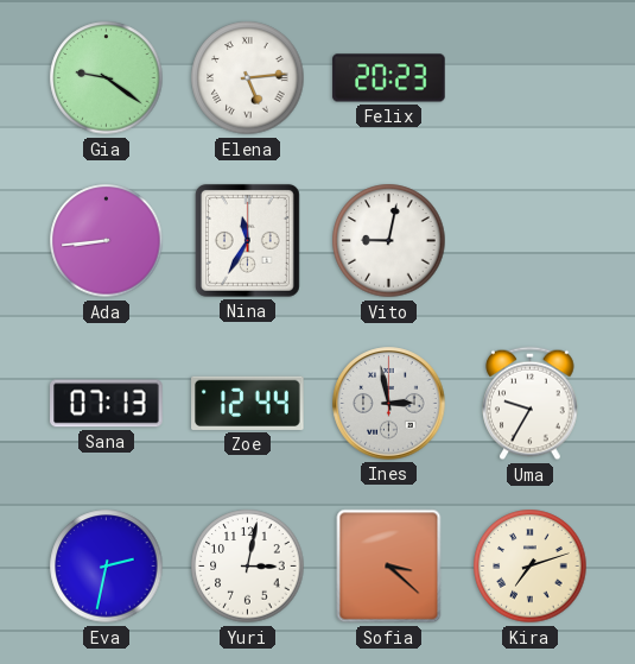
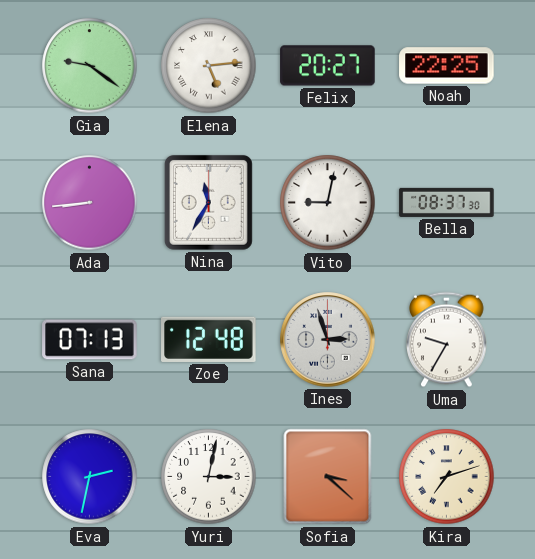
Felix: 20:23 -> 20:27
Noah: none -> 22:25
Bella: none -> 08:37
Zoe: 12:44 -> 12:48
Ines: 2:58 -> 2:57
